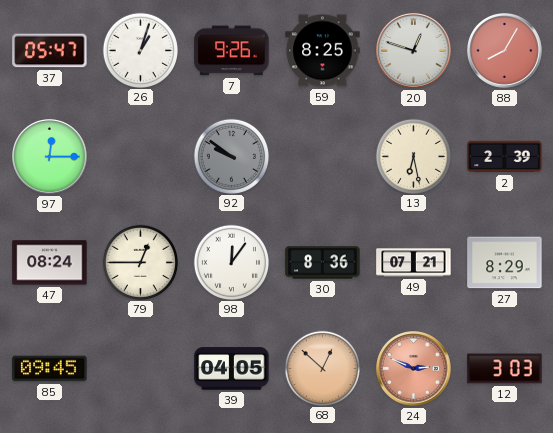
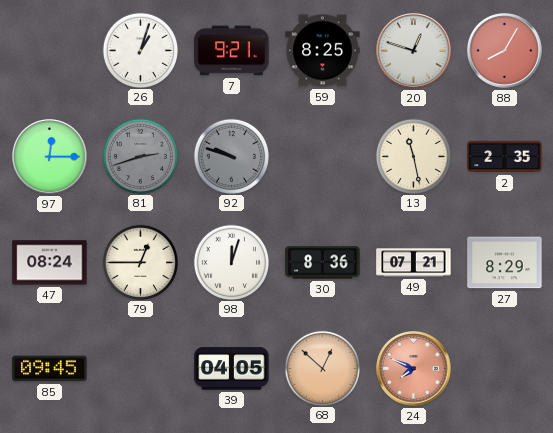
37: 05:47 -> none
7: 9:26 -> 9:21
81: none -> 2:42
92: 9:51 -> 9:48
13: 6:28 -> 11:28
2: 2:39 -> 2:35
98: 12:06 -> 12:03
24: 2:49 -> 7:49
12: 3:03 -> none
